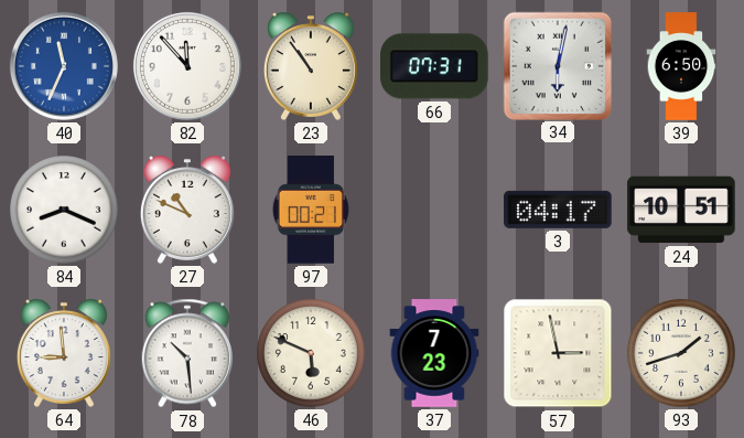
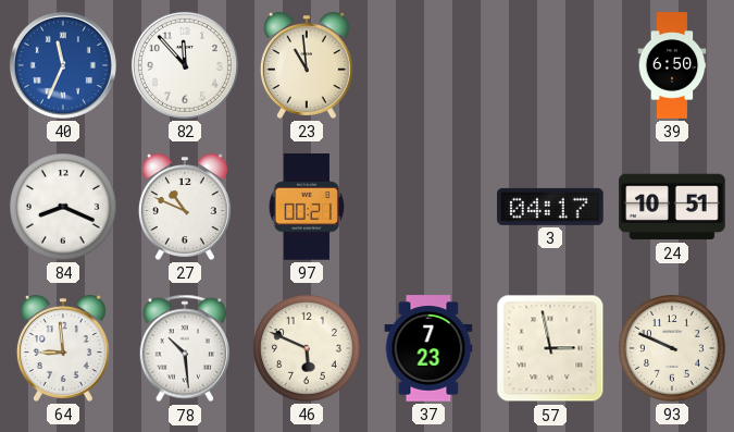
23: 10:54 -> 10:59
66: 07:31 -> none
34: 6:02 -> none
93: 1:42 -> 9:49
